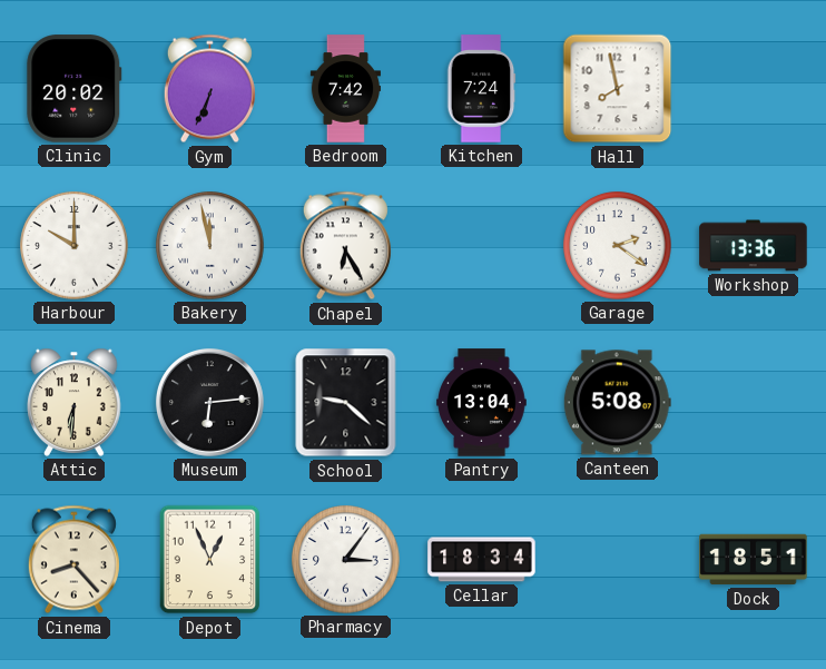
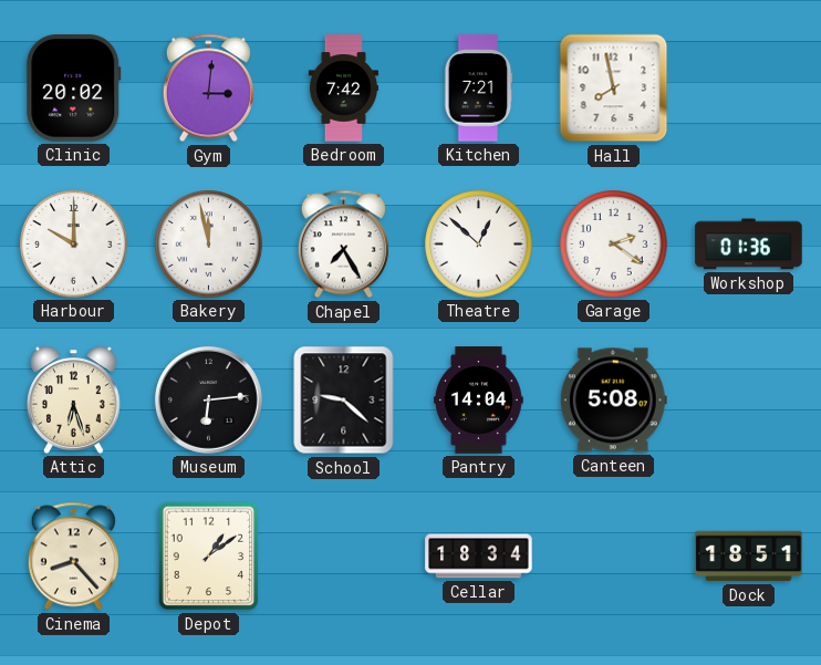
Gym: 6:34 -> 3:01
Kitchen: 7:24 -> 7:21
Chapel: 6:25 -> 7:25
Theatre: none -> 12:52
Workshop: 13:36 -> 01:36
Attic: 6:31 -> 6:27
Pantry: 13:04 -> 14:04
Depot: 12:56 -> 1:09
Pharmacy: 3:06 -> none
